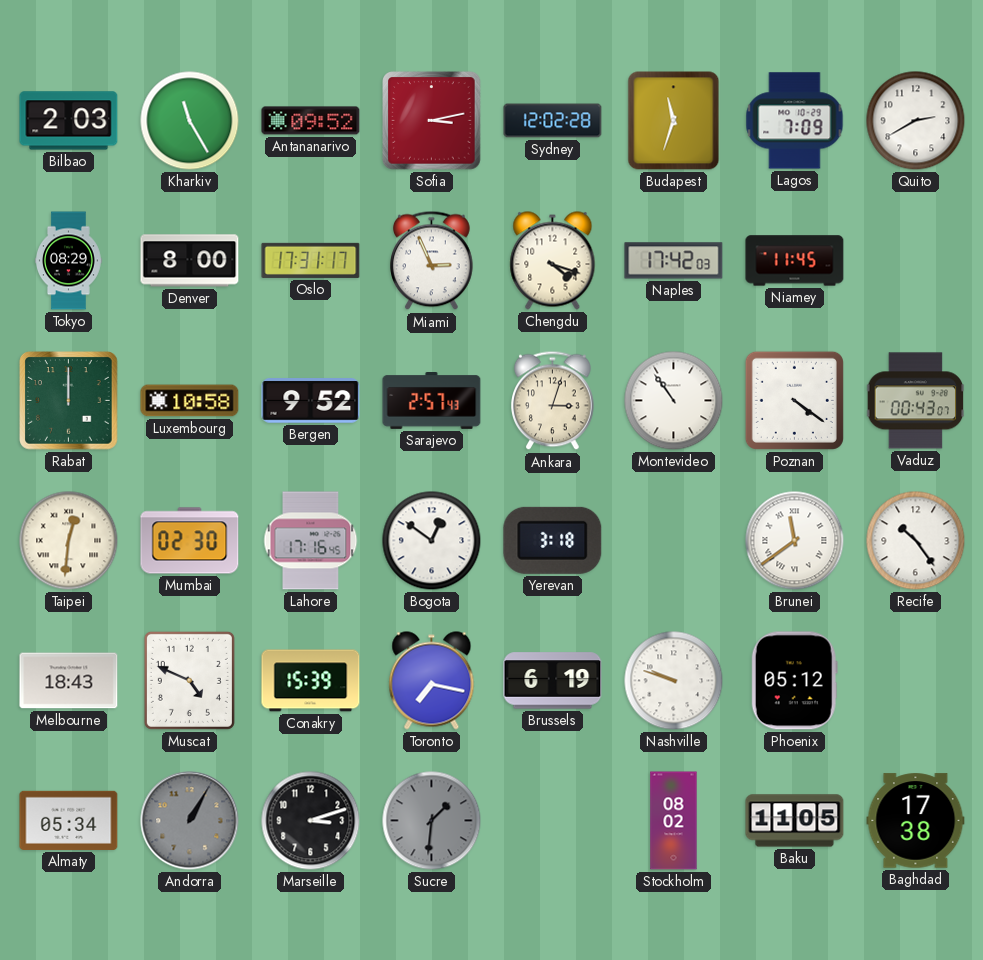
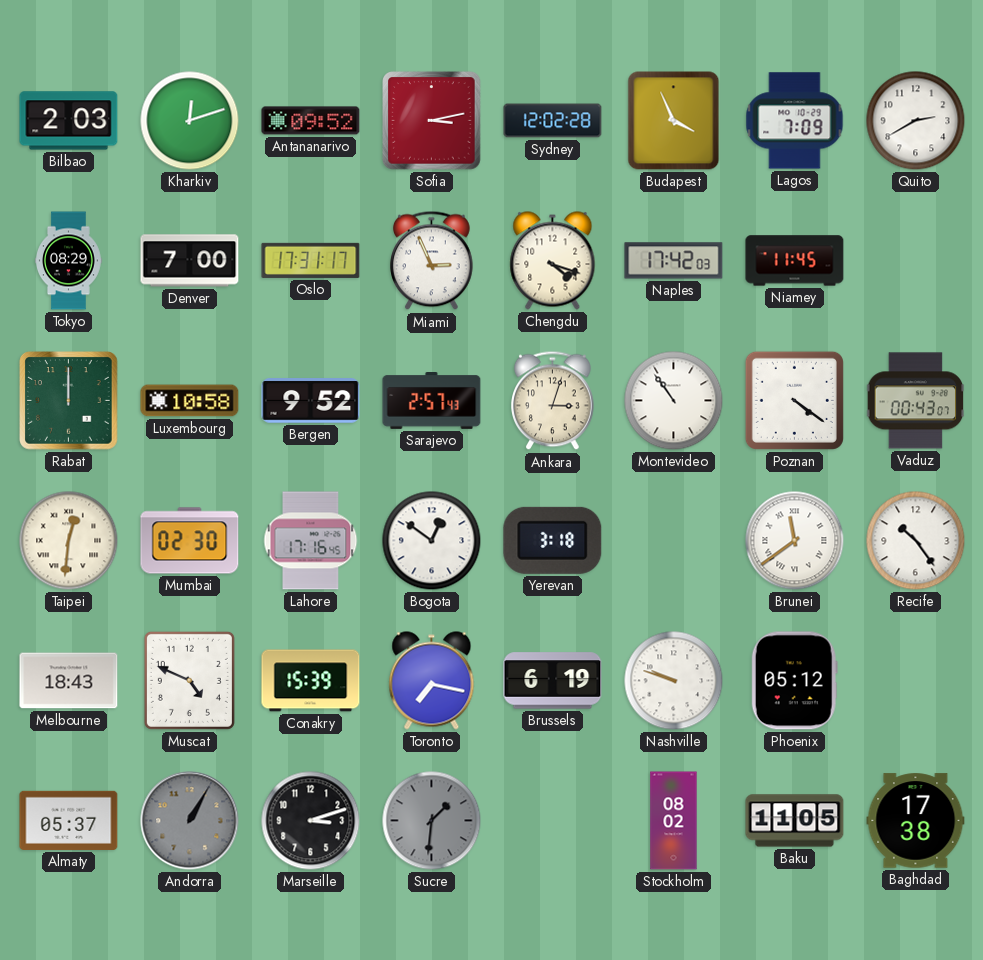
Kharkiv: 11:25 -> 12:12
Budapest: 11:33 -> 3:56
Denver: 8:00 -> 7:00
Almaty: 05:34 -> 05:37
